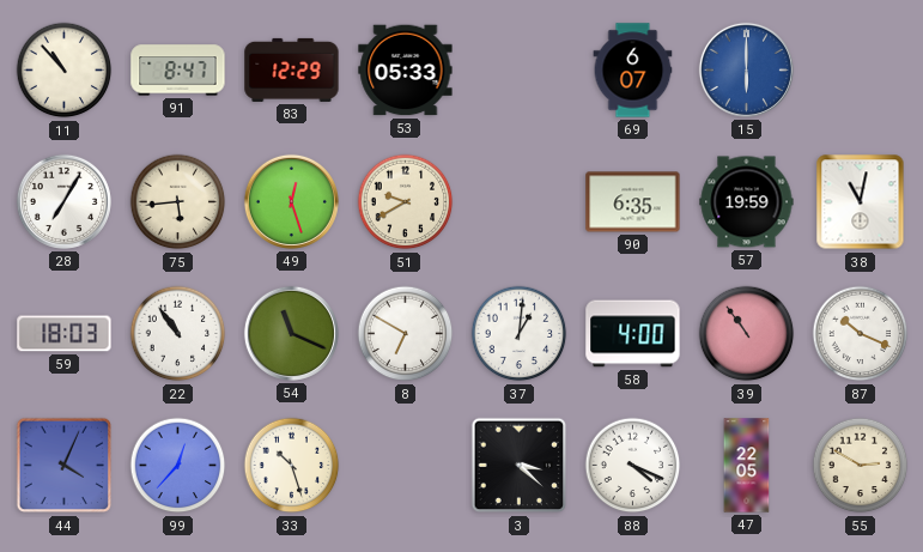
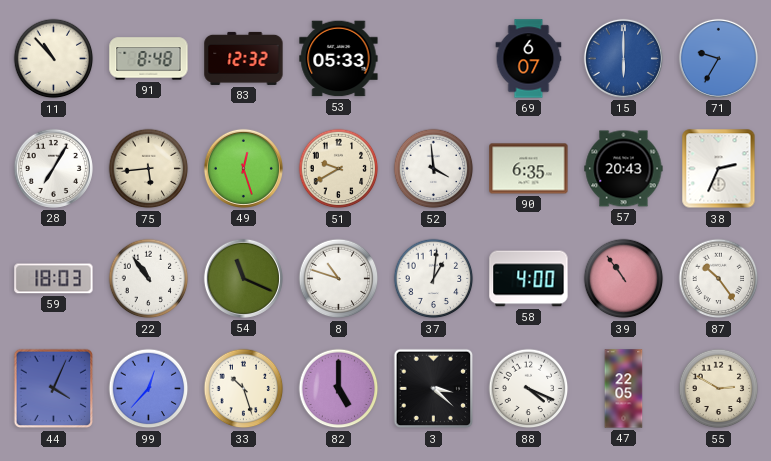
91: 8:47 -> 8:48
83: 12:29 -> 12:32
71: none -> 9:35
52: none -> 3:59
57: 19:59 -> 20:43
38: 11:02 -> 2:34
8: 6:50 -> 10:48
87: 10:19 -> 10:24
82: none -> 5:00
